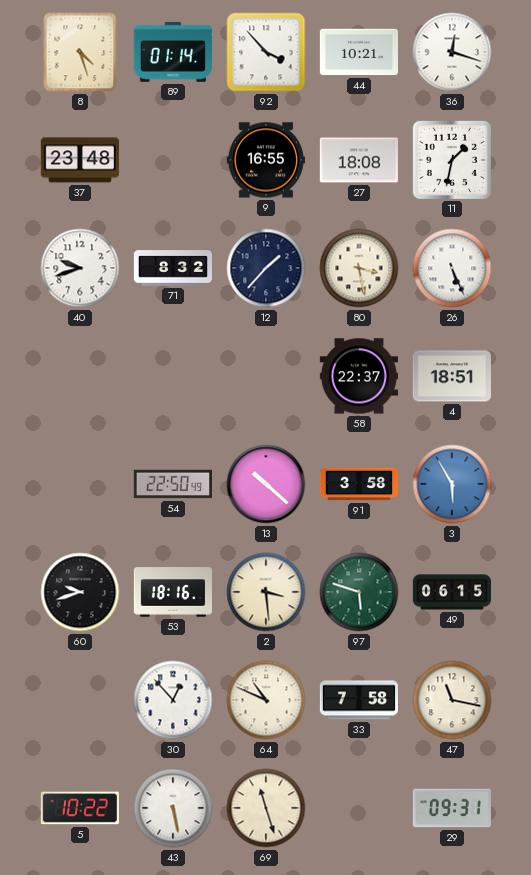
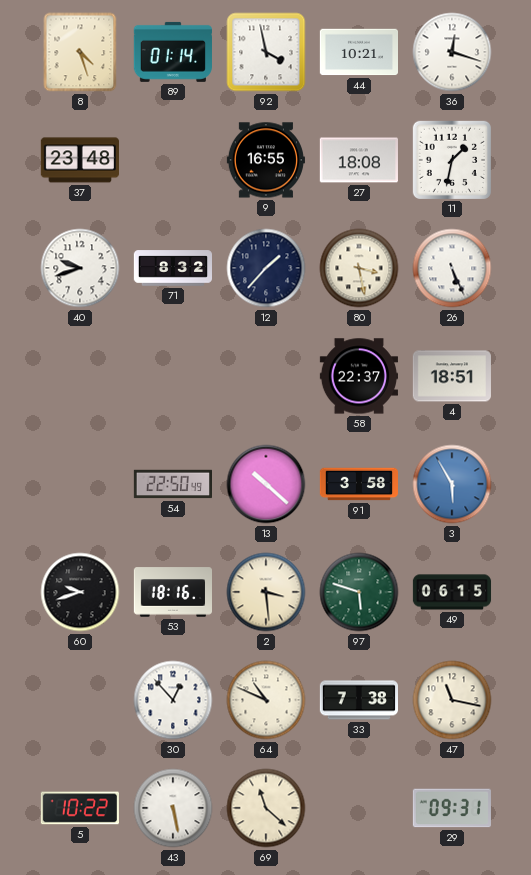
92: 3:53 -> 3:58
33: 7:58 -> 7:38
69: 11:27 -> 11:22
